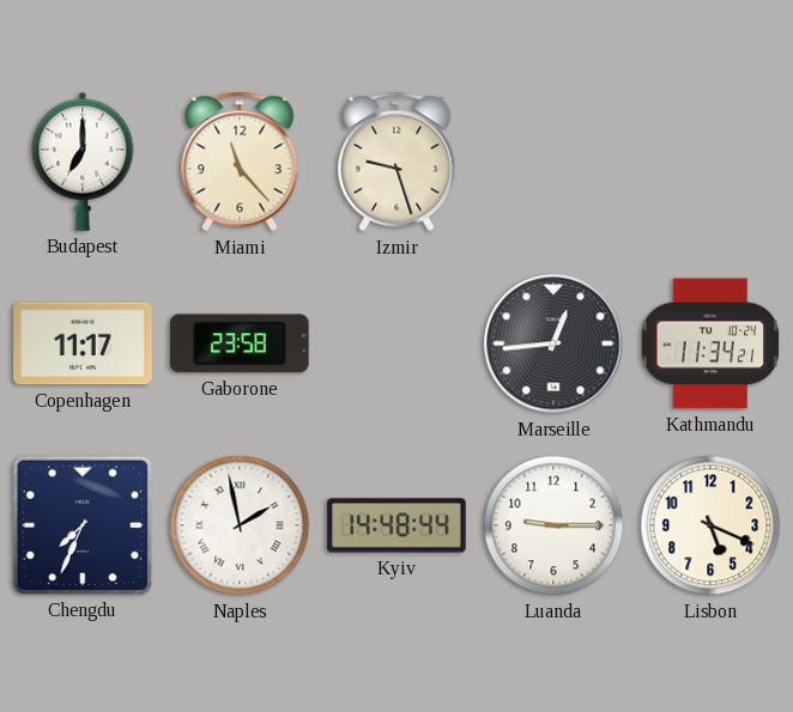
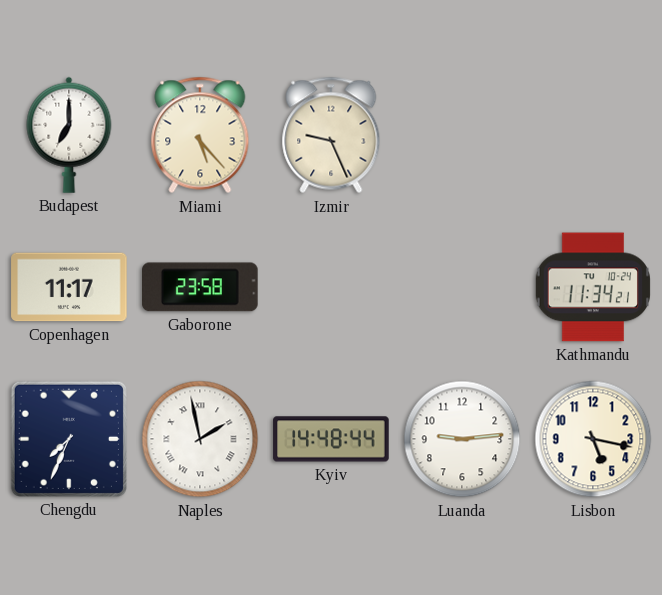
Miami: 11:23 -> 5:23
Izmir: 9:27 -> 9:26
Marseille: 12:44 -> none
Luanda: 9:15 -> 9:14
Lisbon: 5:19 -> 5:17
